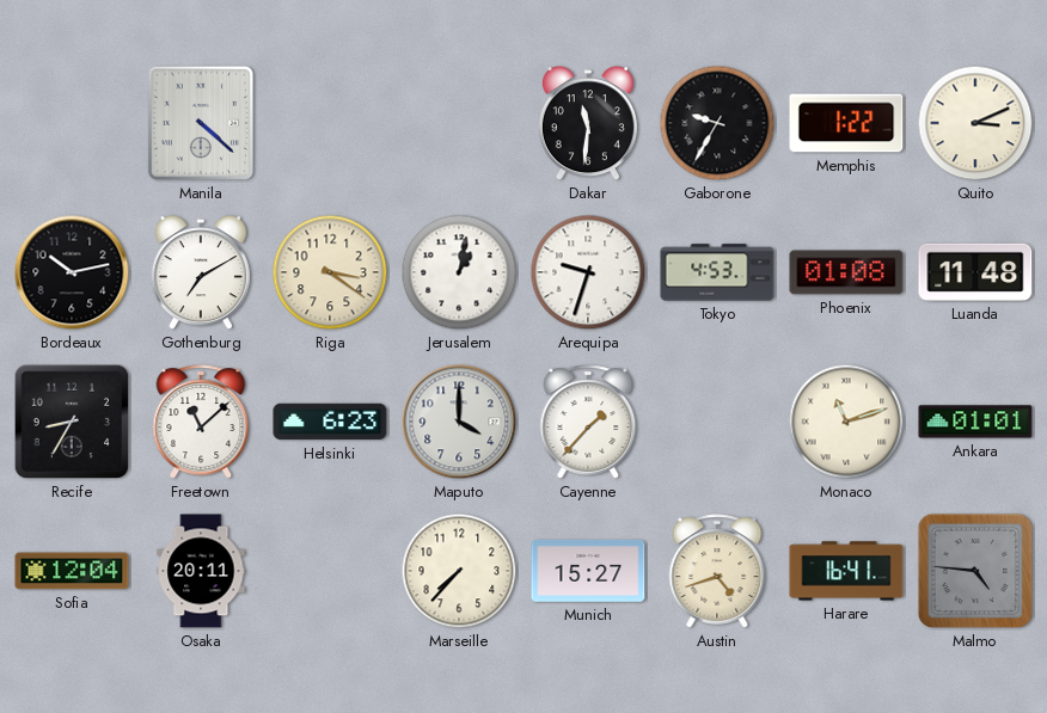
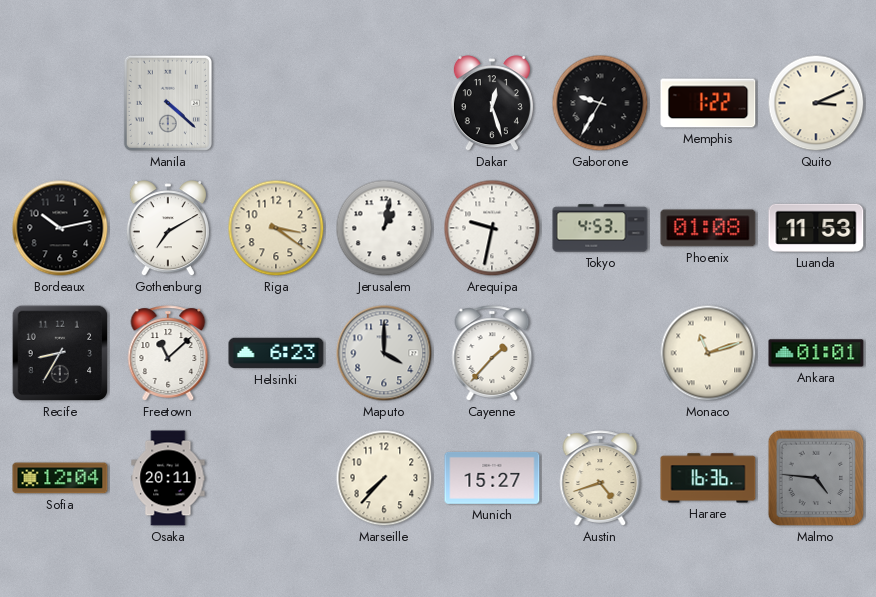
Dakar: 11:31 -> 12:27
Arequipa: 9:33 -> 9:32
Luanda: 11:48 -> 11:53
Harare: 16:41 -> 16:36
